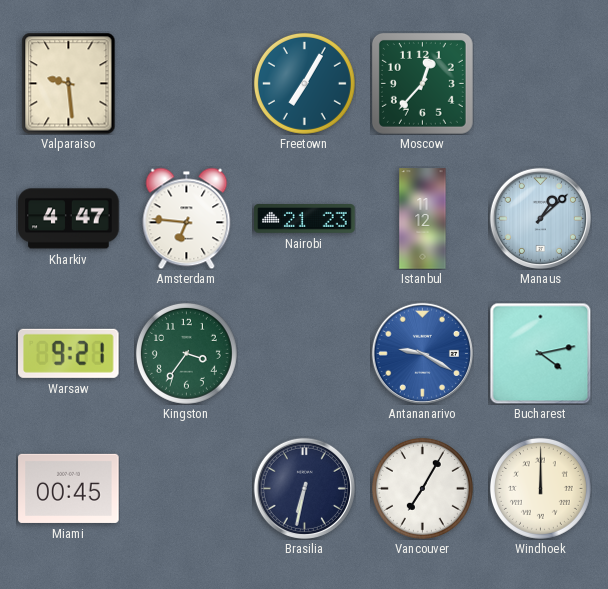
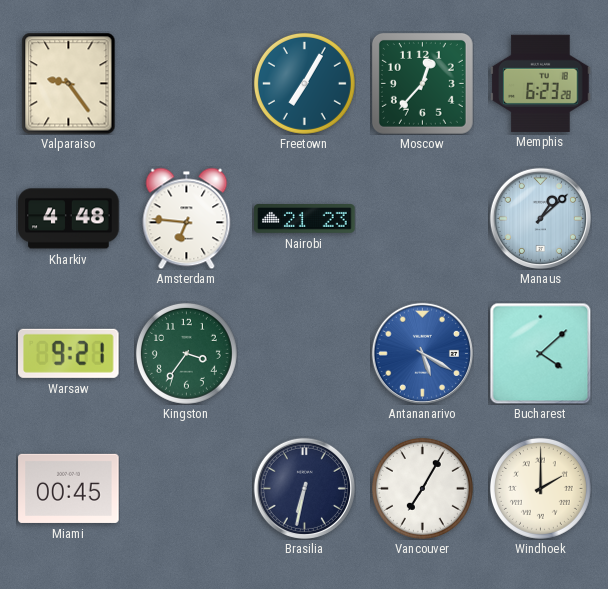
Valparaiso: 9:29 -> 9:24
Memphis: none -> 6:23
Kharkiv: 4:47 -> 4:48
Istanbul: 11:12 -> none
Antananarivo: 9:20 -> 5:20
Bucharest: 4:13 -> 4:08
Windhoek: 12:00 -> 2:00
